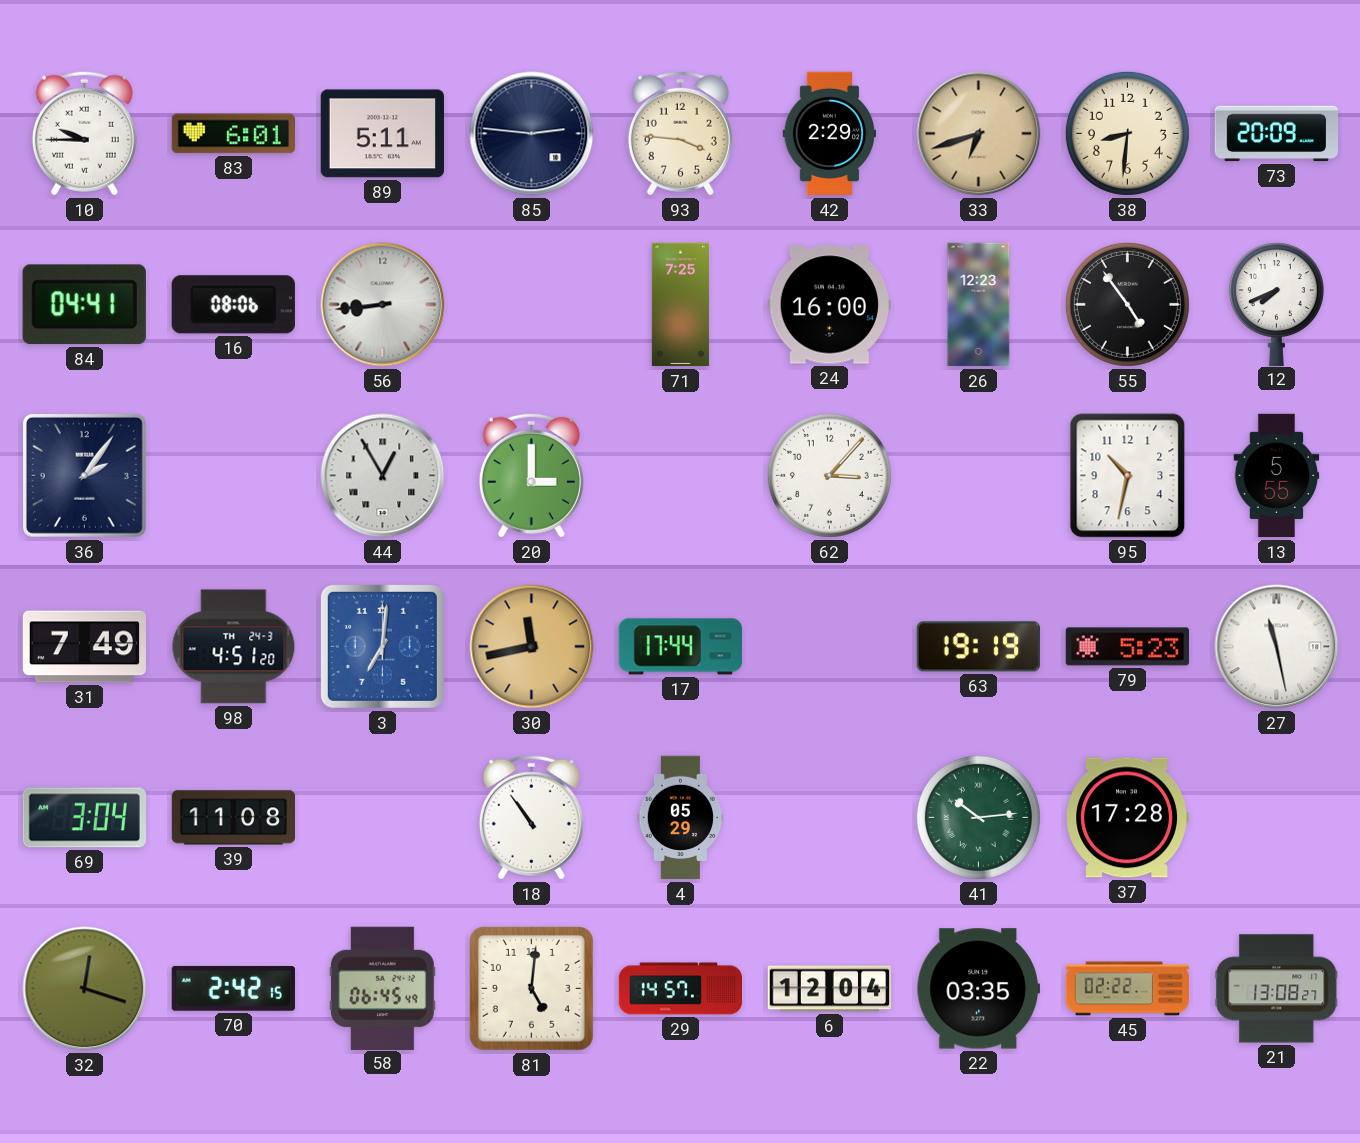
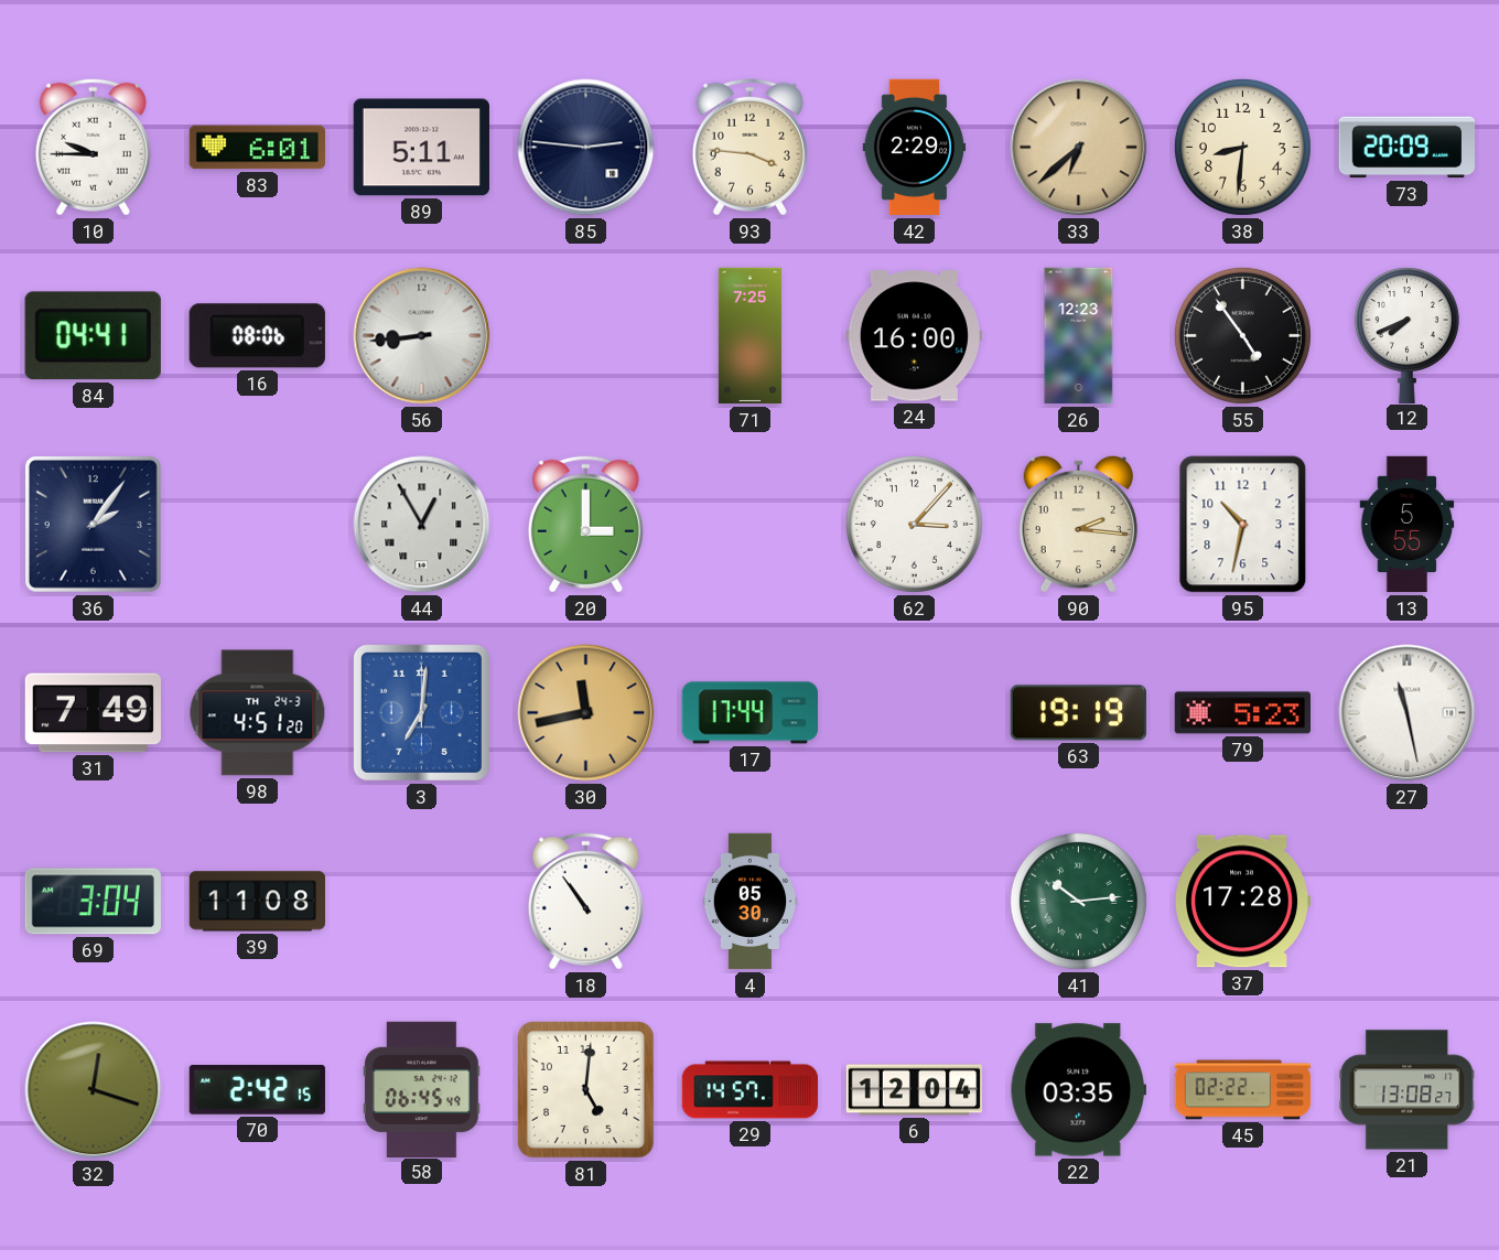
33: 6:42 -> 6:38
90: none -> 2:16
4: 05:29 -> 05:30
